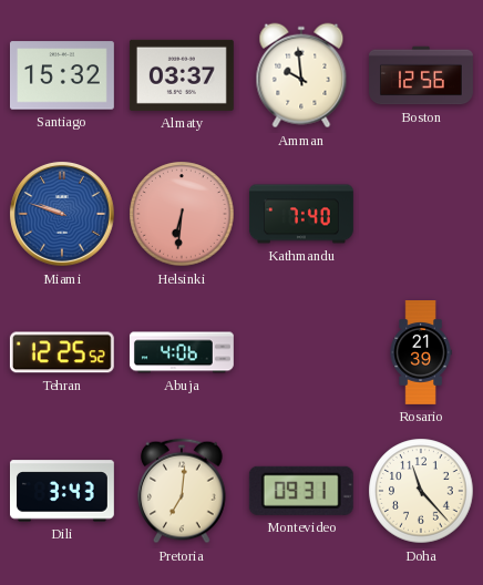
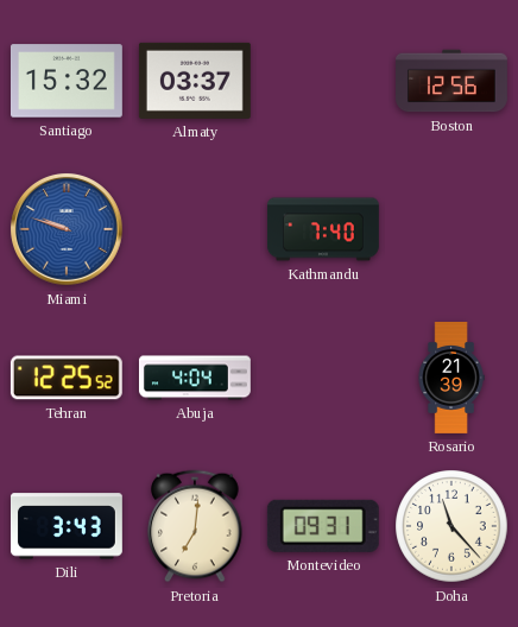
Amman: 9:59 -> none
Helsinki: 6:31 -> none
Abuja: 4:06 -> 4:04
